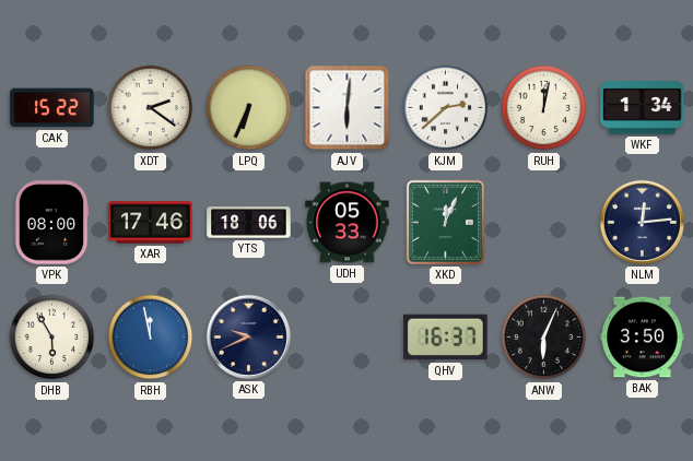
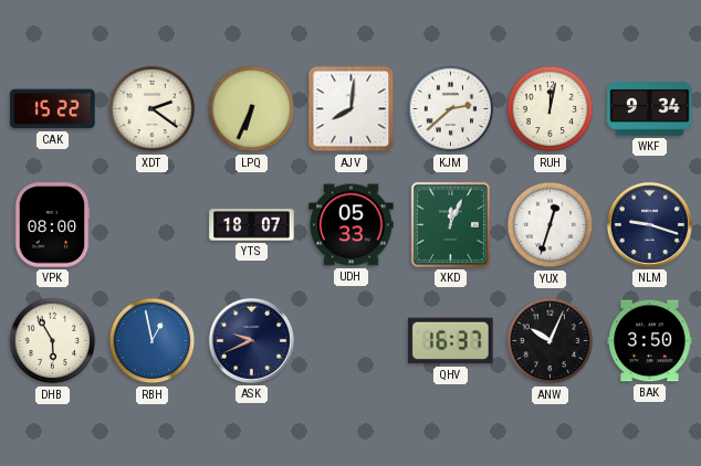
AJV: 6:01 -> 8:01
WKF: 1:34 -> 9:34
XAR: 17:46 -> none
YTS: 18:06 -> 18:07
YUX: none -> 12:33
NLM: 12:14 -> 9:18
RBH: 11:58 -> 12:58
ANW: 6:04 -> 10:04
